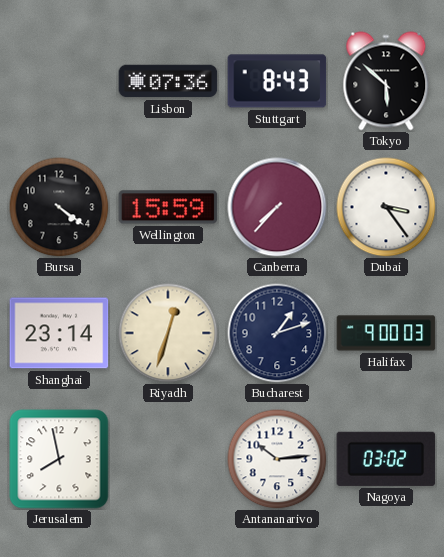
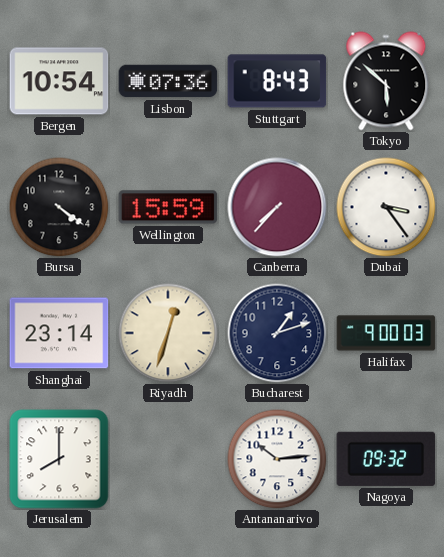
Bergen: none -> 10:54
Jerusalem: 7:58 -> 8:00
Nagoya: 03:02 -> 09:32
